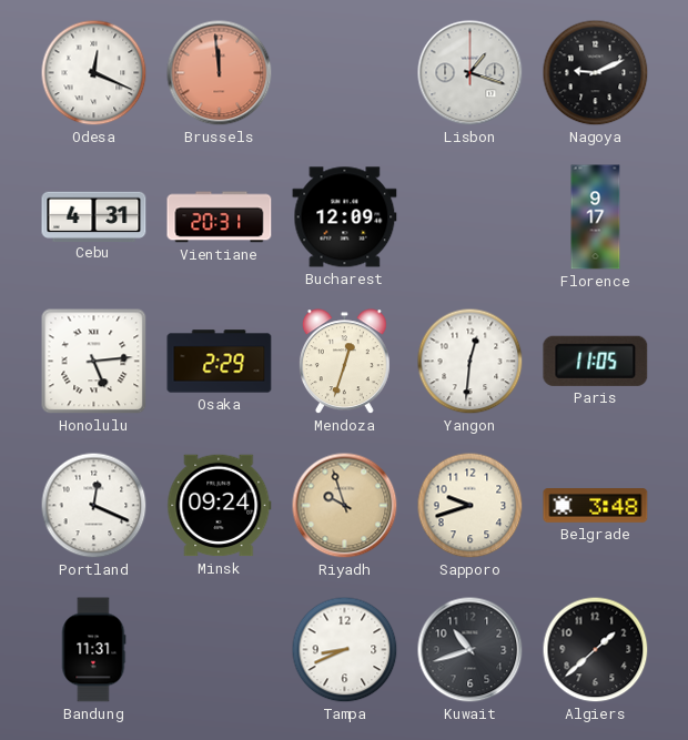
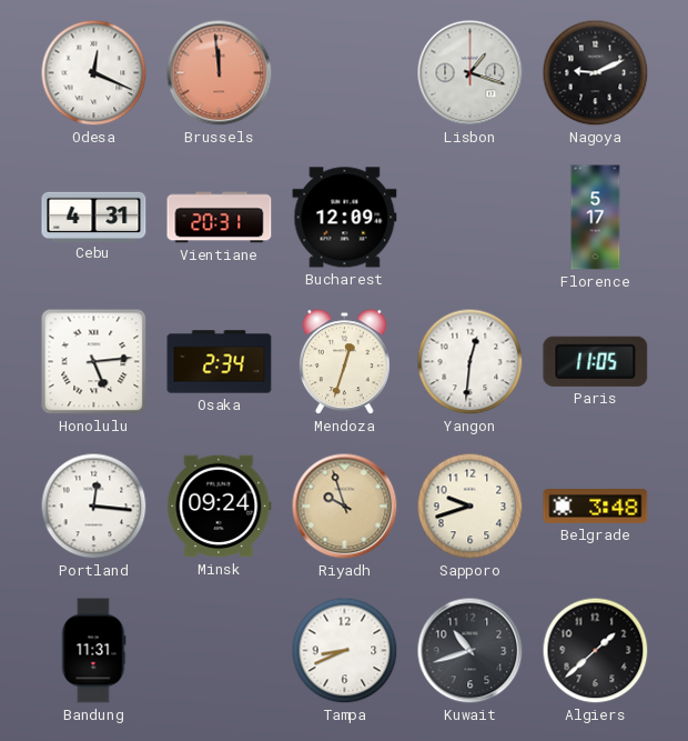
Florence: 9:17 -> 5:17
Osaka: 2:29 -> 2:34
Portland: 12:19 -> 12:16
